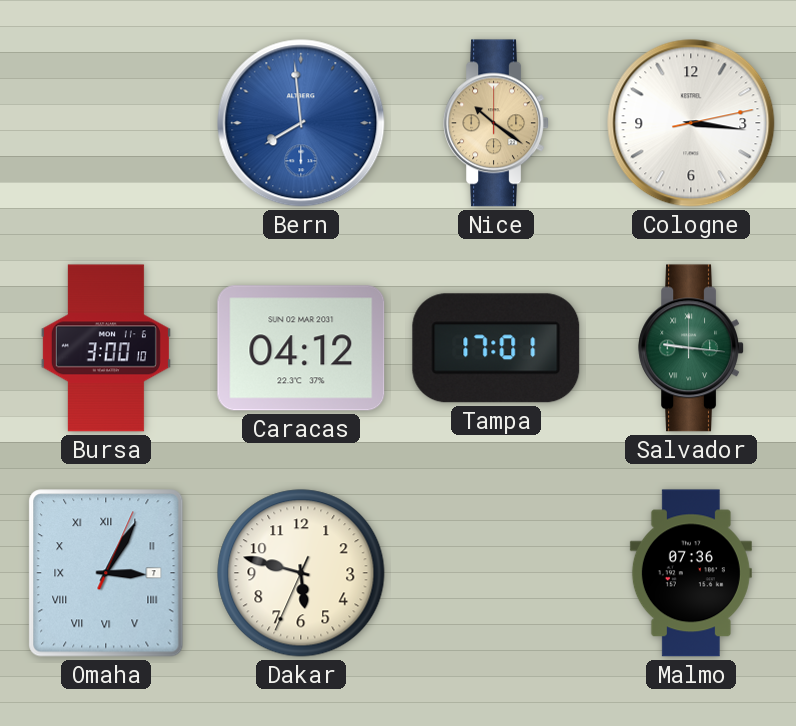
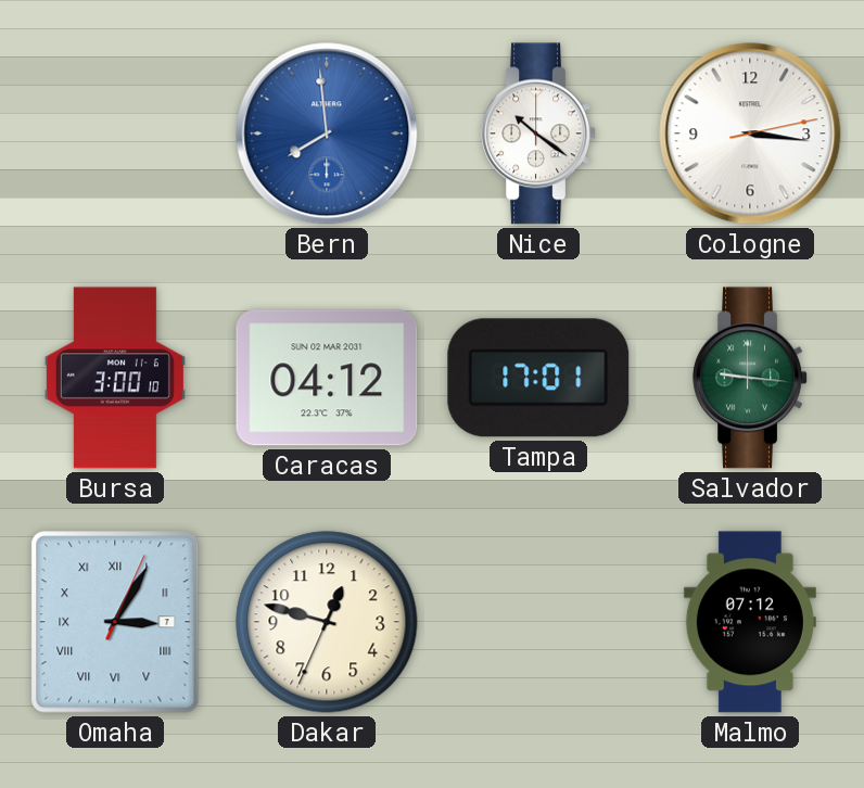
Nice dial: champagne -> white
Dakar: 5:47 -> 12:47
Malmo: 07:36 -> 07:12
